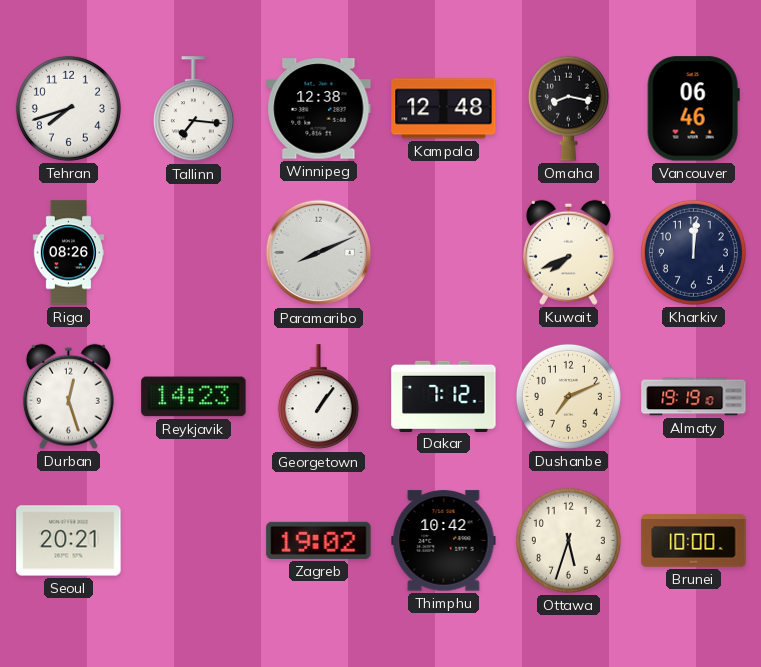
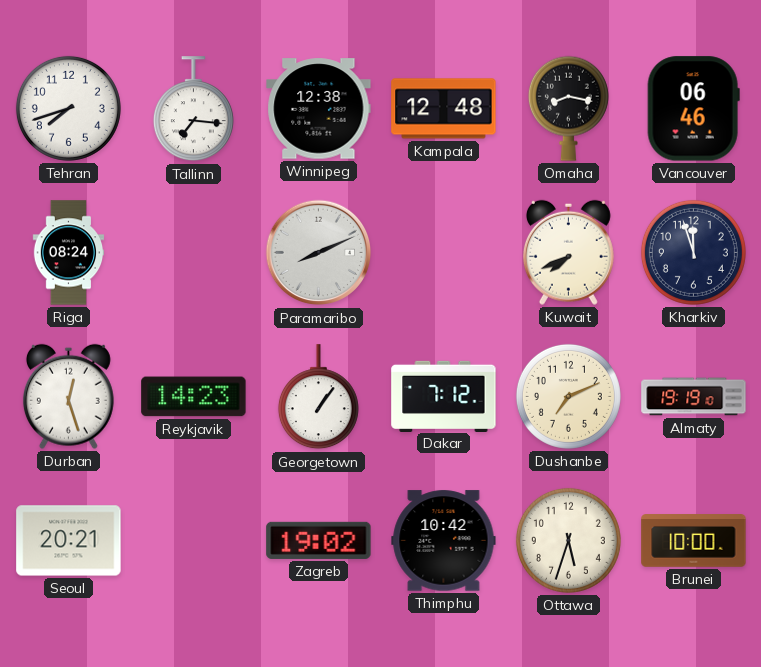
Riga: 08:26 -> 08:24
Kharkiv: 12:01 -> 11:57
